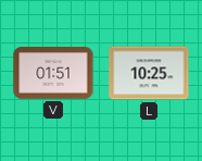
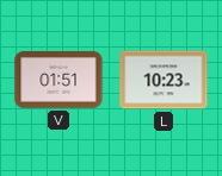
L: 10:25 -> 10:23
